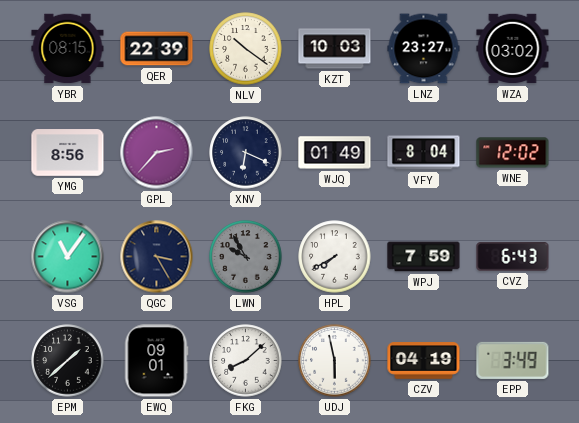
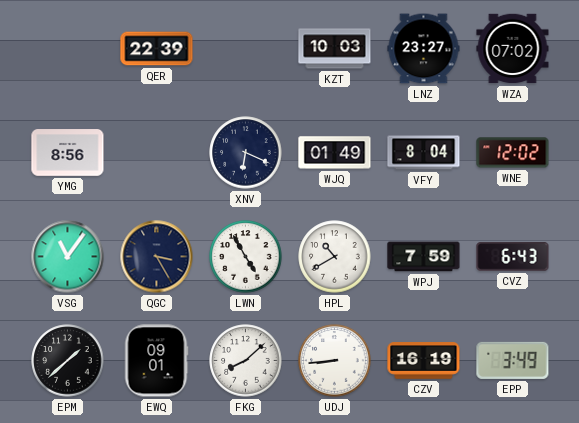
YBR: 08:15 -> none
NLV: 10:21 -> none
WZA: 03:02 -> 07:02
GPL: 2:37 -> none
LWN: 9:55 -> 4:55
LWN dial: grey -> white
HPL: 7:40 -> 10:40
UDJ: 5:58 -> 8:44
CZV: 04:19 -> 16:19
